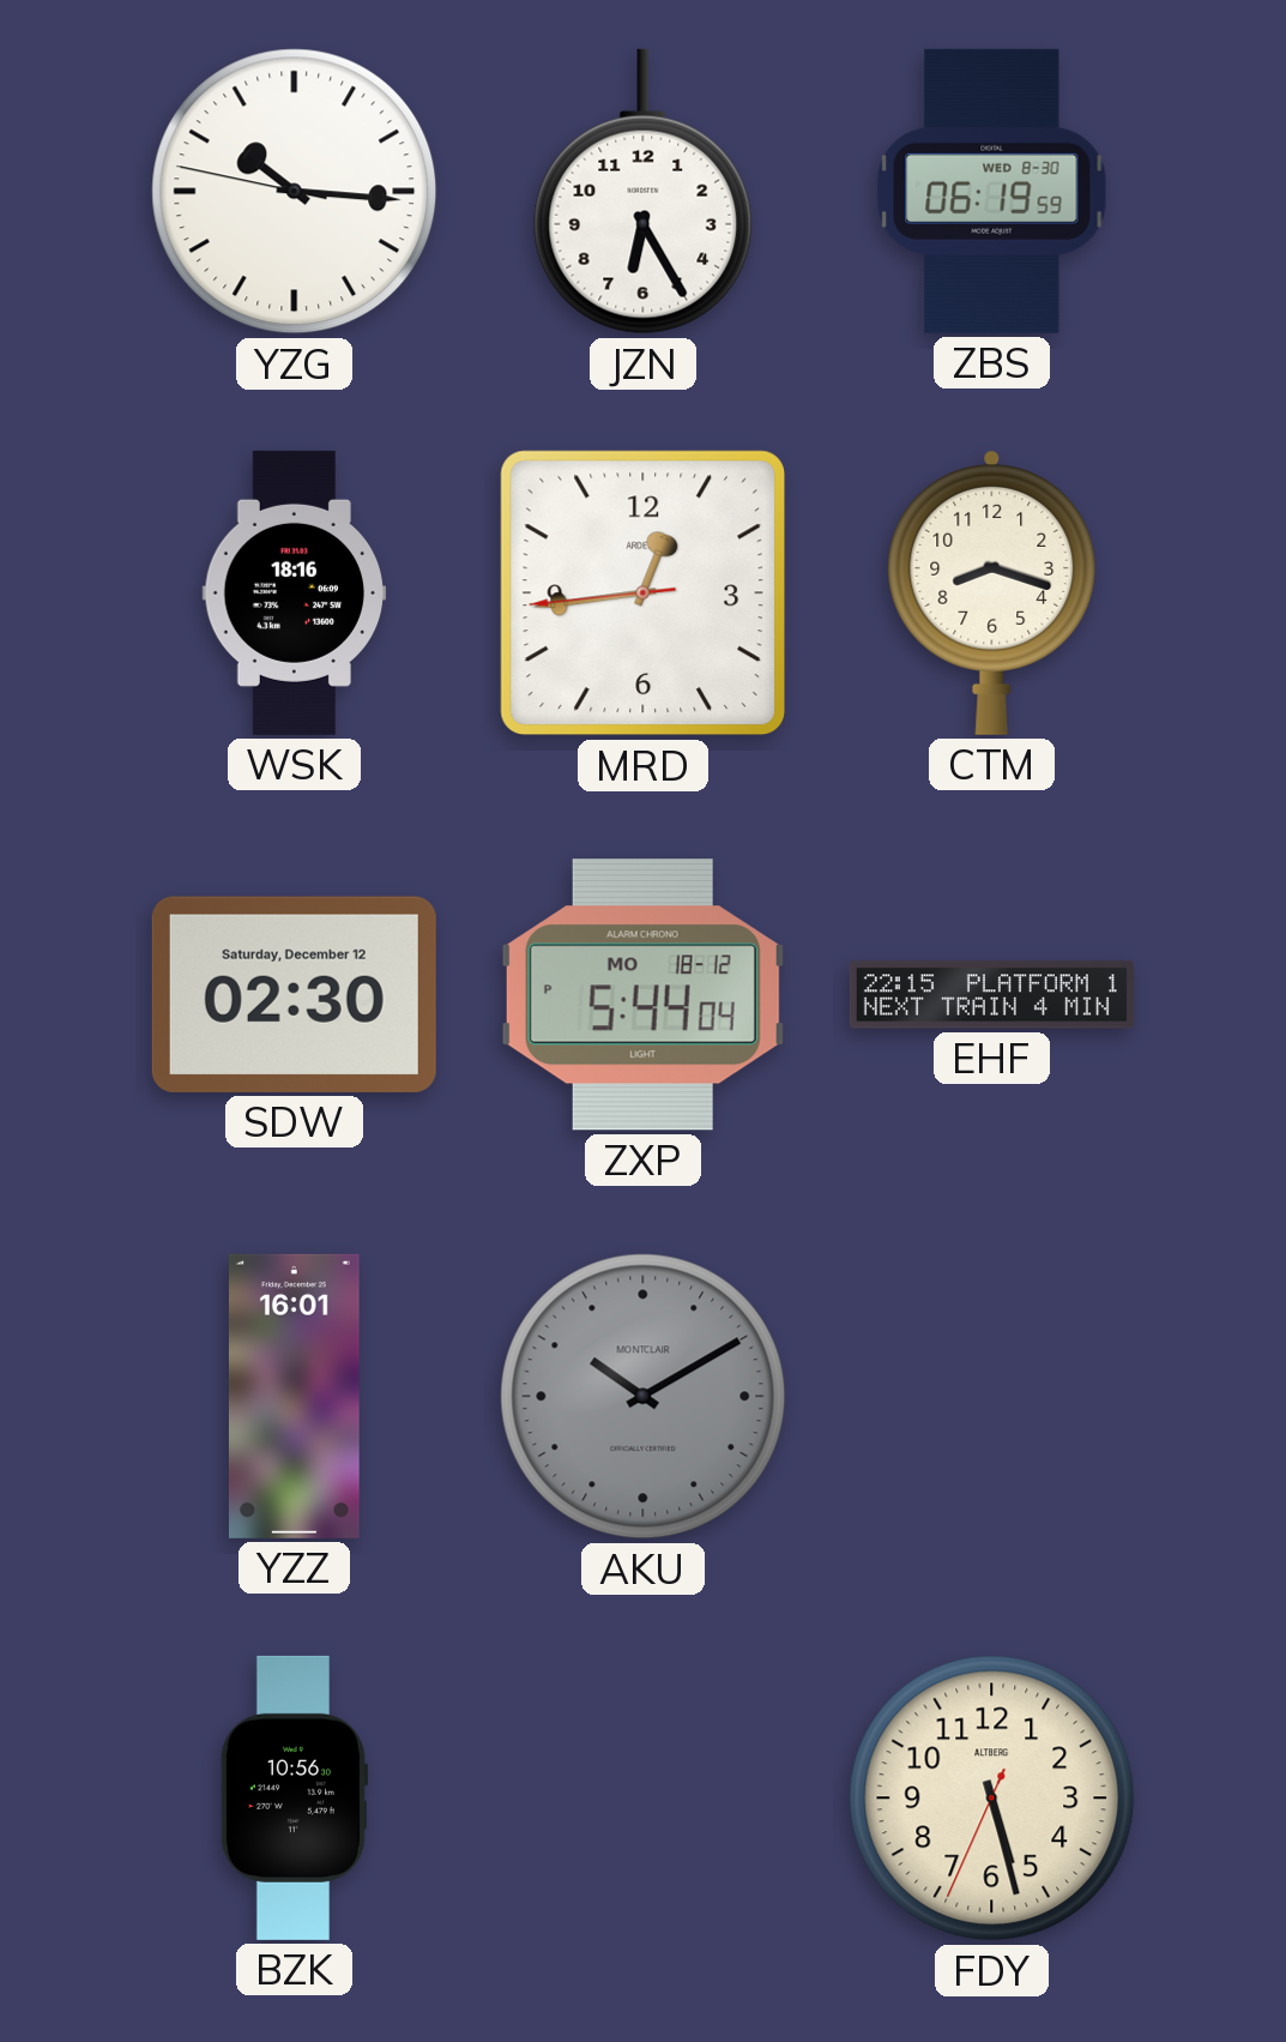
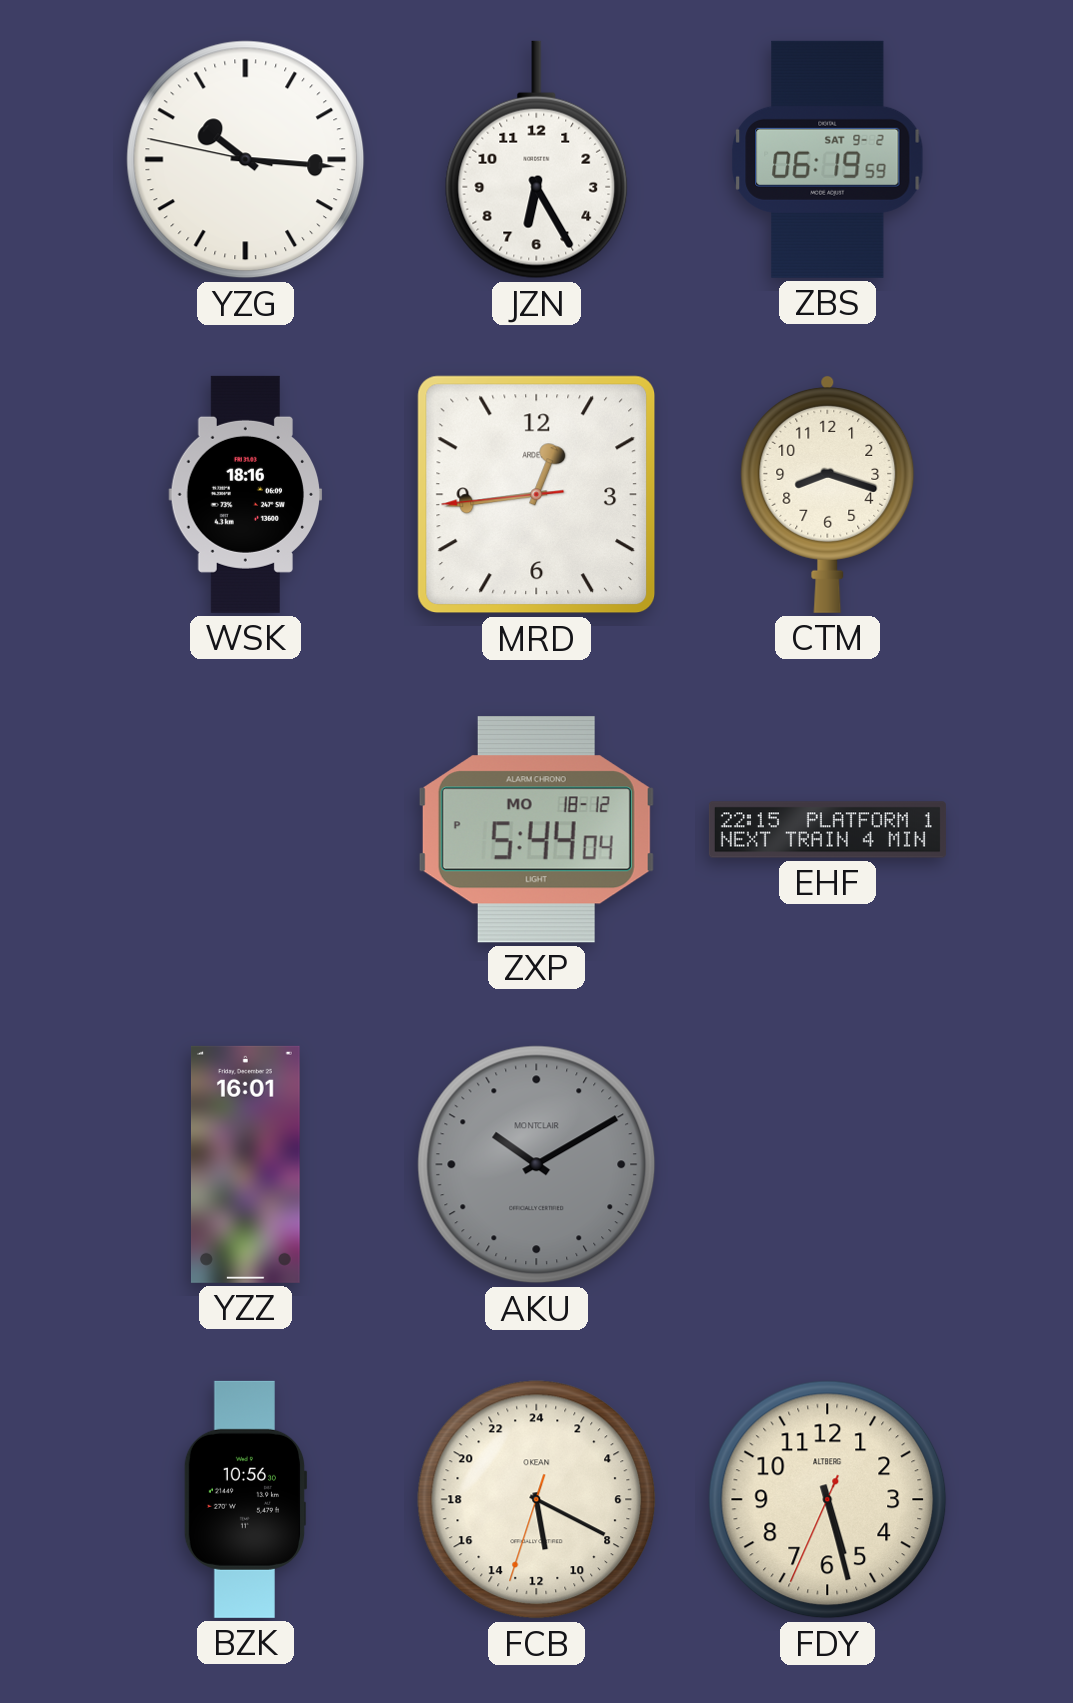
ZBS date: WED 8-30 -> SAT 9-2
SDW: 02:30 -> none
FCB: none -> 11:19
